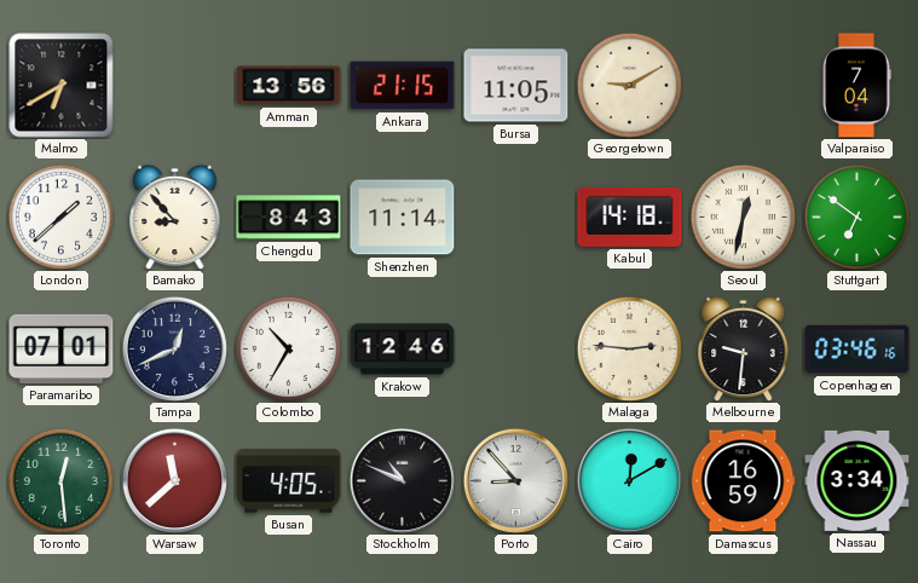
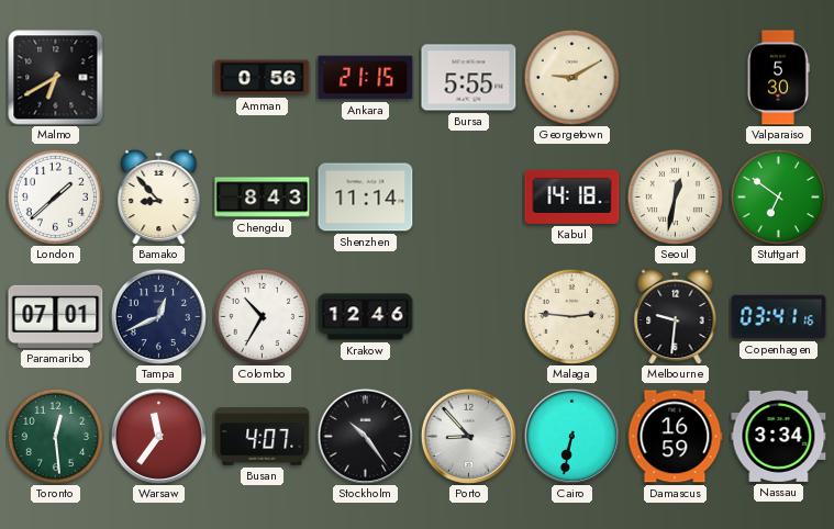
Amman: 13:56 -> 0:56
Bursa: 11:05 -> 5:55
Valparaiso: 7:04 -> 5:30
Copenhagen: 03:46 -> 03:41
Warsaw: 11:38 -> 11:36
Busan: 4:05 -> 4:07
Stockholm: 10:49 -> 10:24
Cairo: 12:10 -> 6:32
